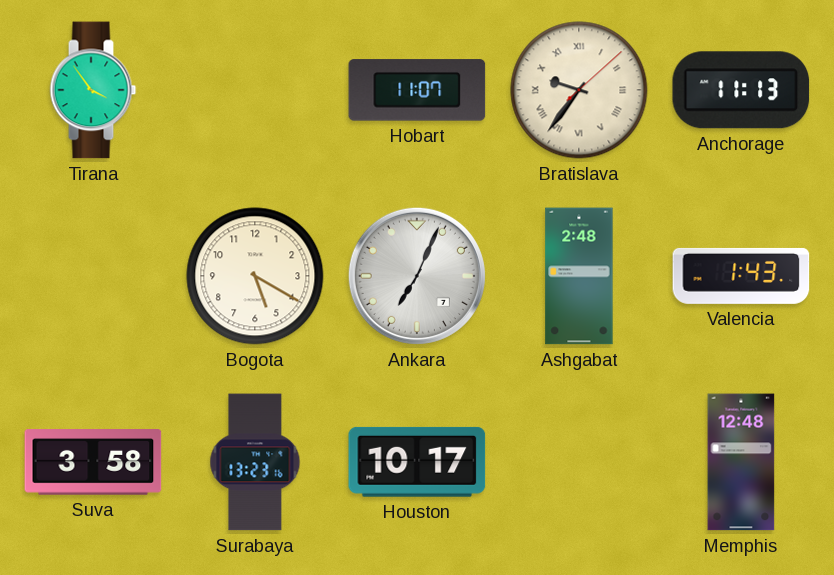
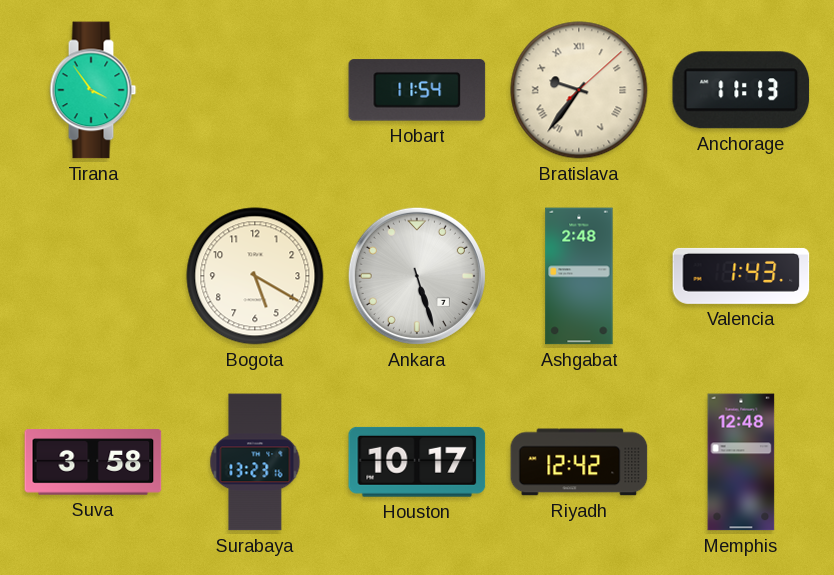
Hobart: 11:07 -> 11:54
Ankara: 7:04 -> 5:27
Riyadh: none -> 12:42
